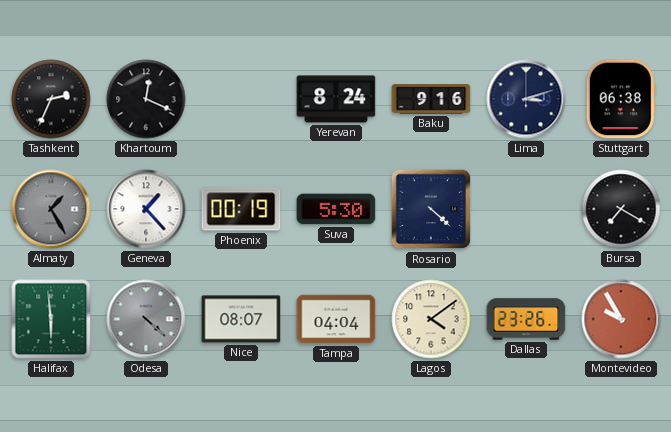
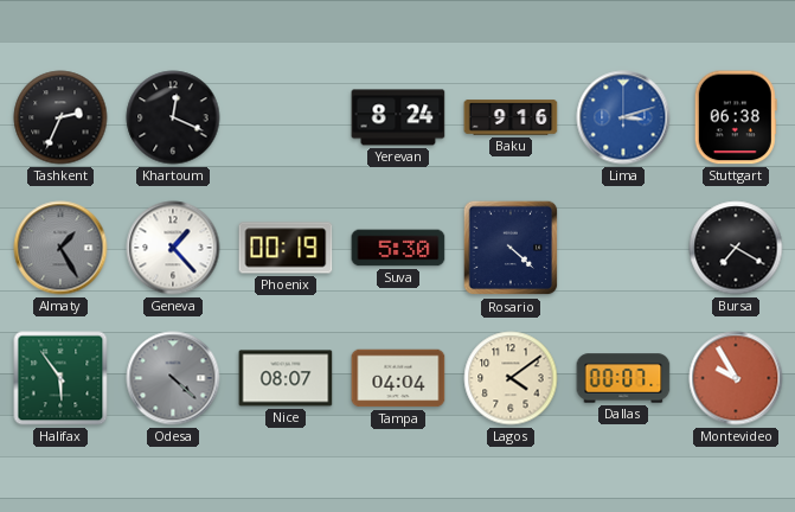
Lima dial: navy -> blue
Halifax: 5:59 -> 5:54
Dallas: 23:26 -> 00:07
